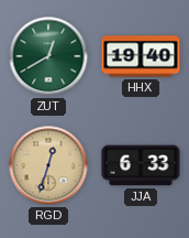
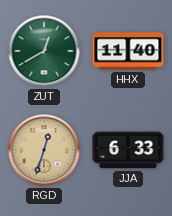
HHX: 19:40 -> 11:40
